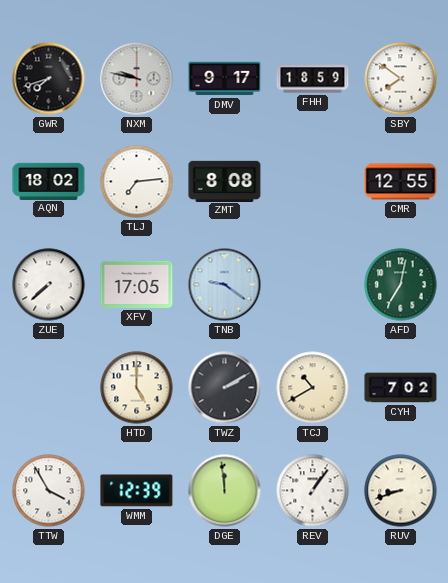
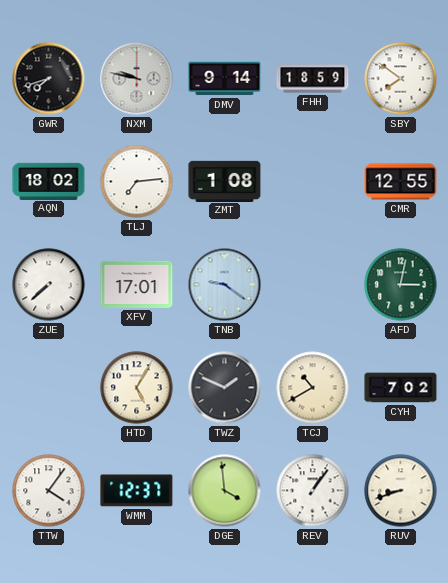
DMV: 9:17 -> 9:14
ZMT: 8:08 -> 1:08
XFV: 17:05 -> 17:01
AFD: 7:02 -> 3:02
HTD: 5:00 -> 5:05
TWZ: 2:10 -> 1:49
TTW: 3:55 -> 4:06
WMM: 12:39 -> 12:37
DGE: 11:59 -> 3:59
